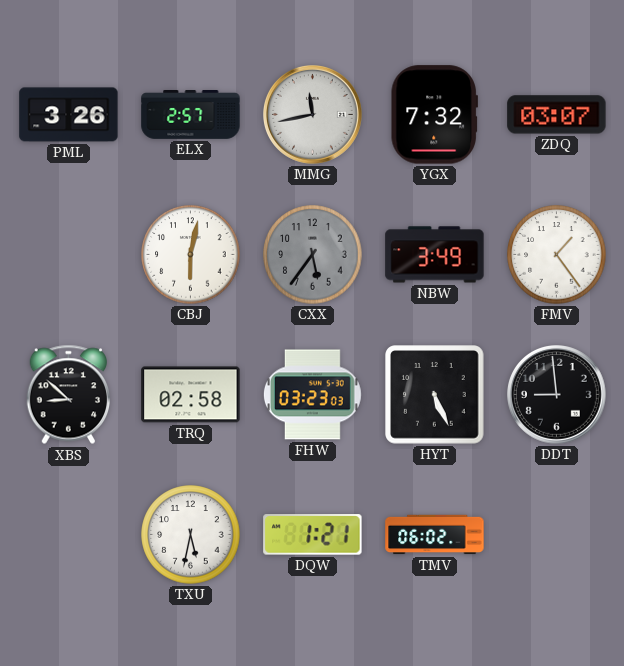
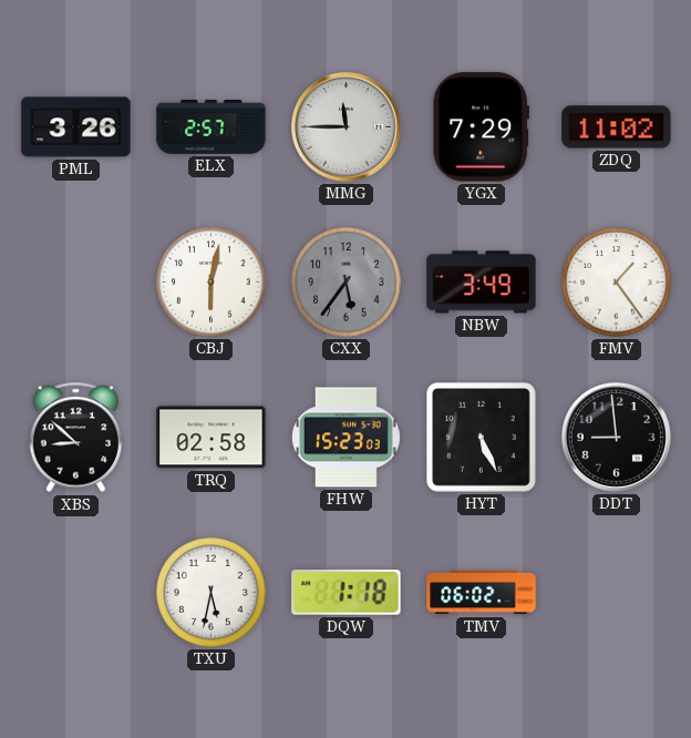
MMG: 11:43 -> 11:45
YGX: 7:32 -> 7:29
ZDQ: 03:07 -> 11:02
FHW: 03:23 -> 15:23
DQW: 1:21 -> 1:18
